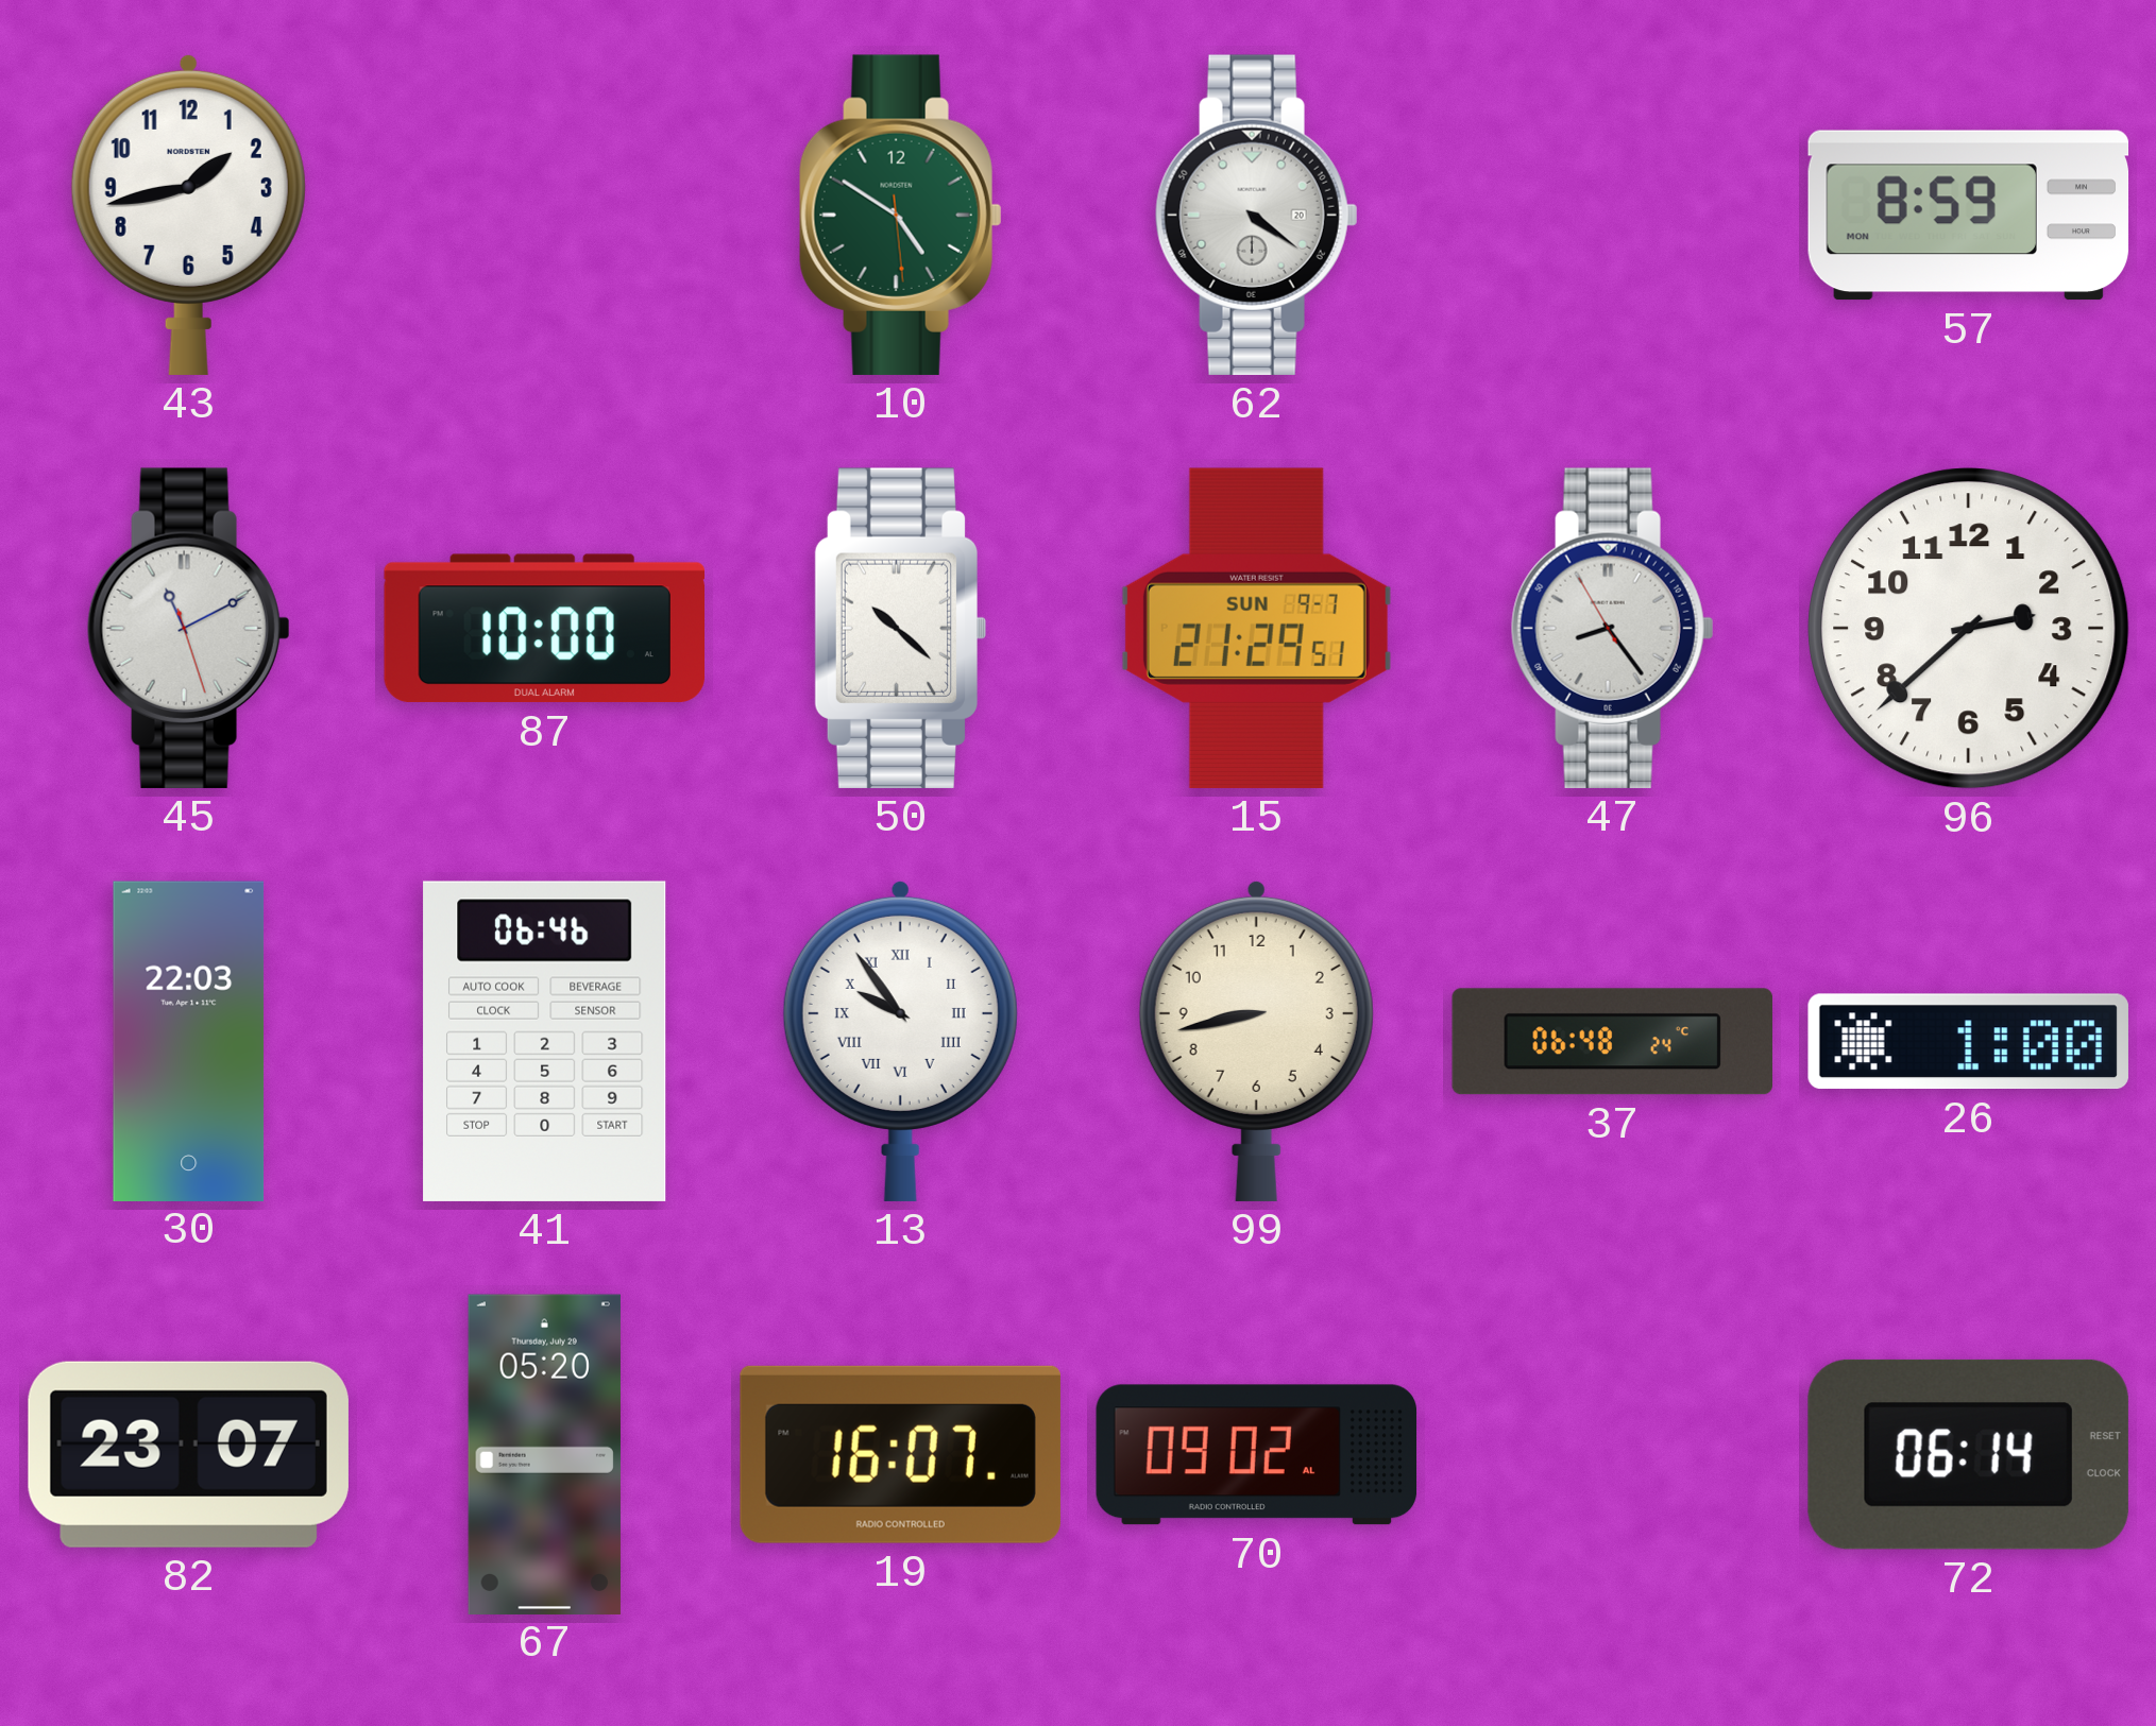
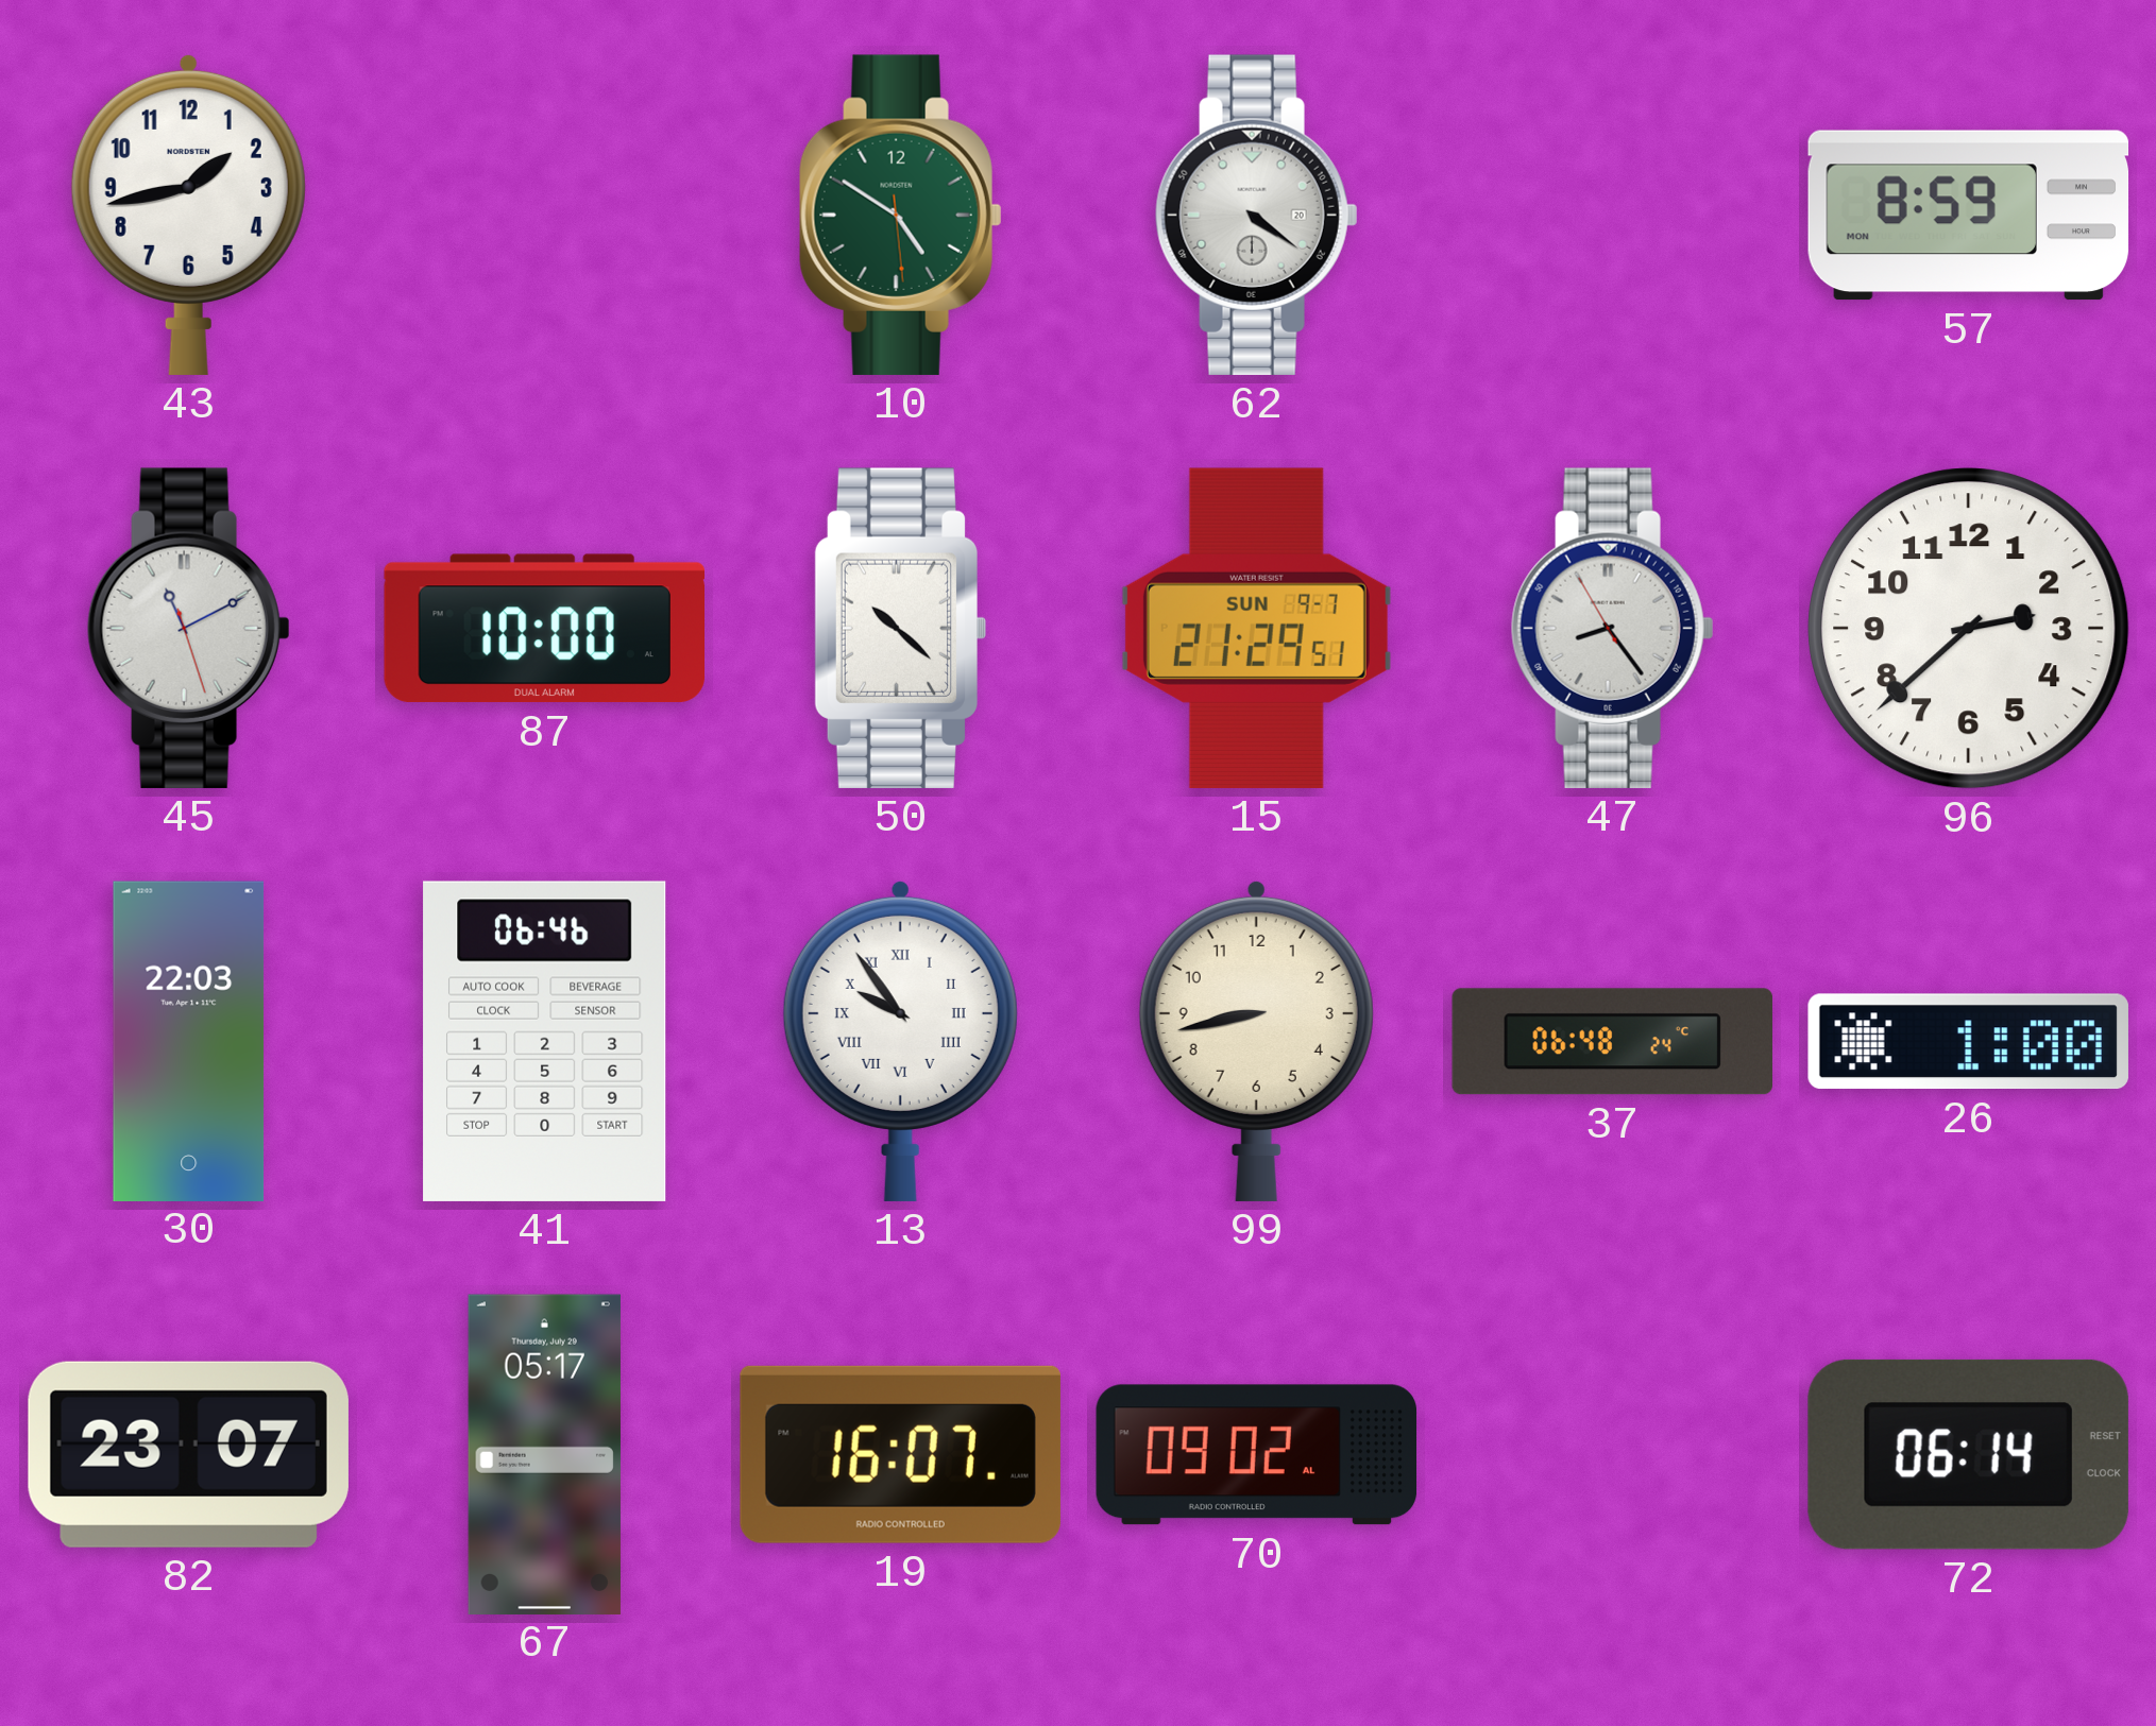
67: 05:20 -> 05:17
